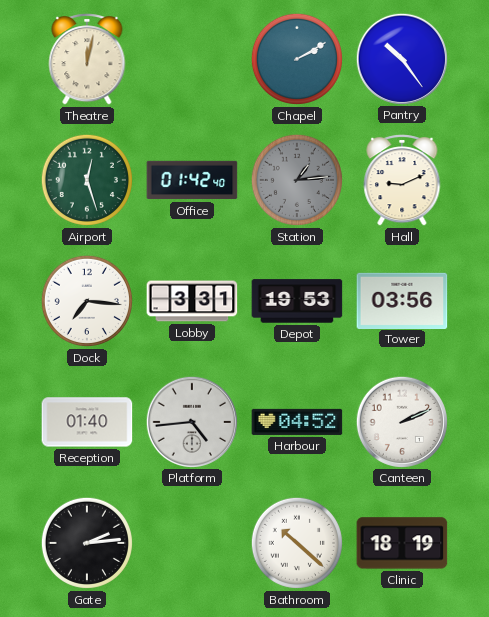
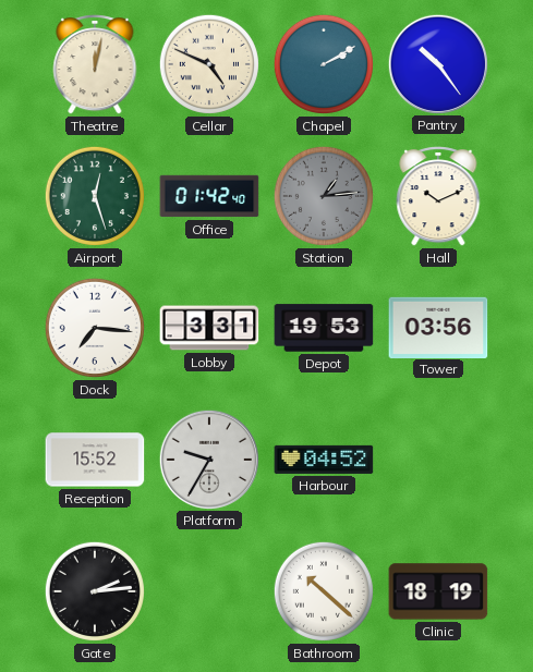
Cellar: none -> 4:49
Hall: 9:11 -> 10:11
Reception: 01:40 -> 15:52
Platform: 4:44 -> 9:35
Canteen: 2:11 -> none
